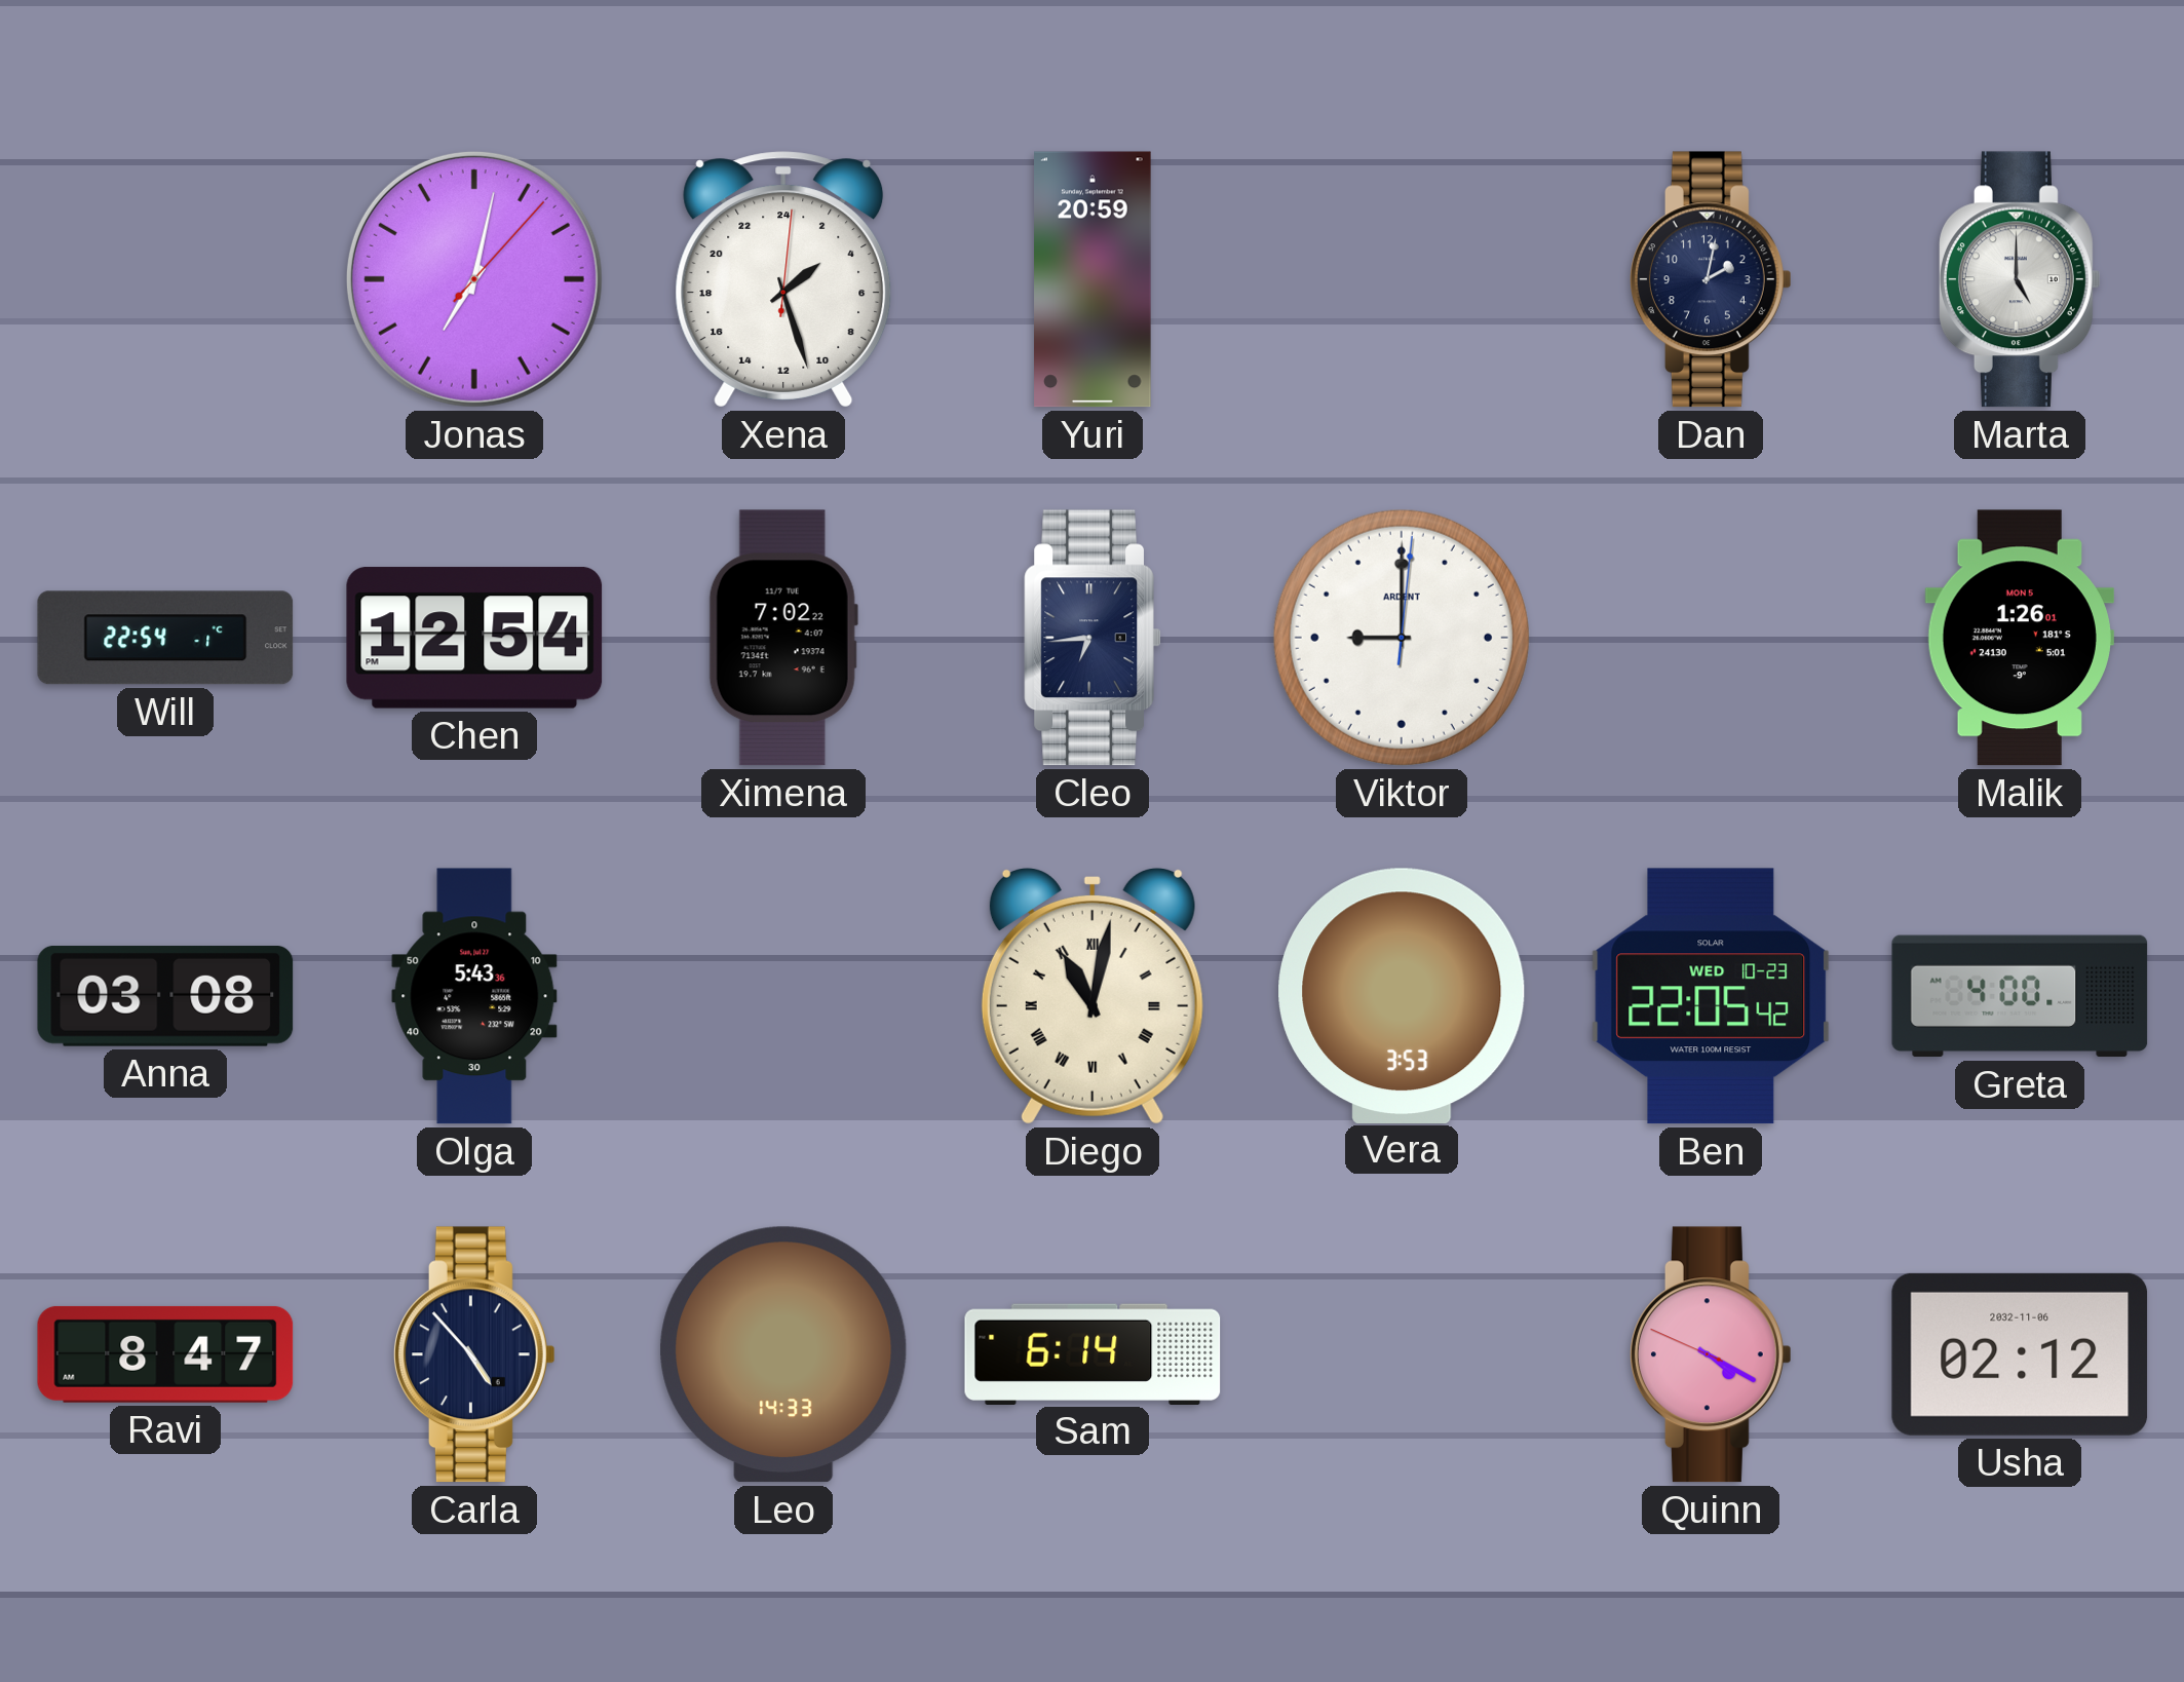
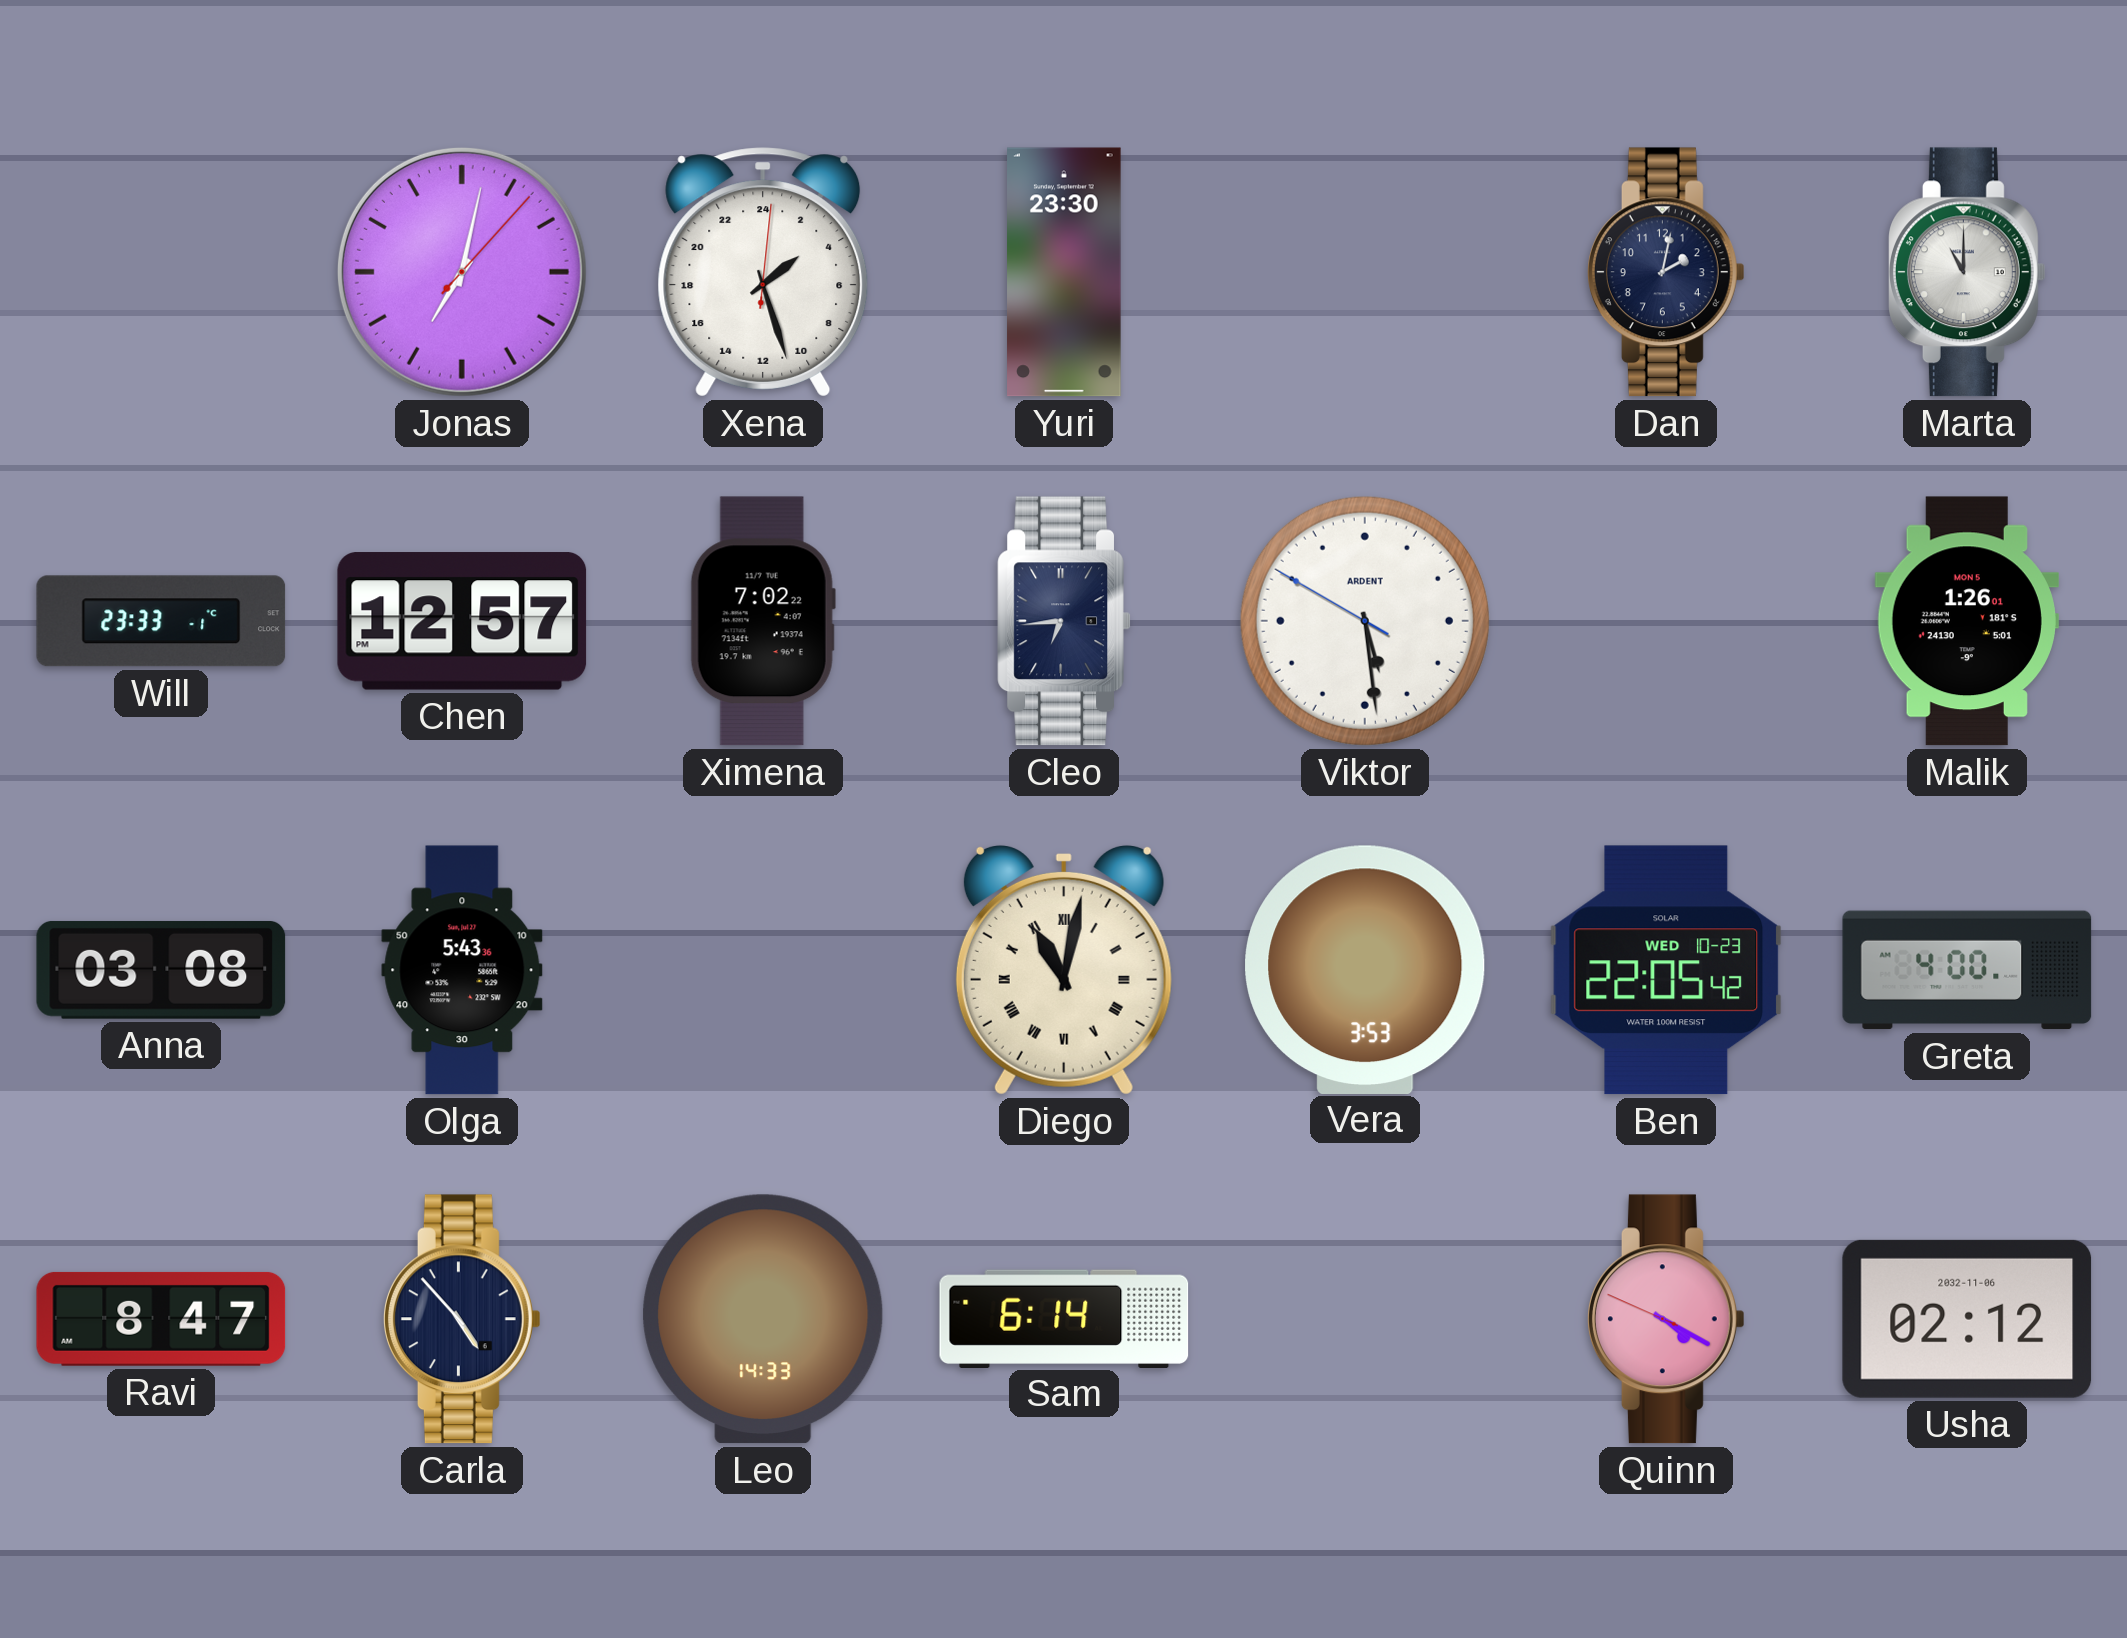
Yuri: 20:59 -> 23:30
Marta: 5:00 -> 11:00
Will: 22:54 -> 23:33
Chen: 12:54 -> 12:57
Viktor: 9:00 -> 5:28
